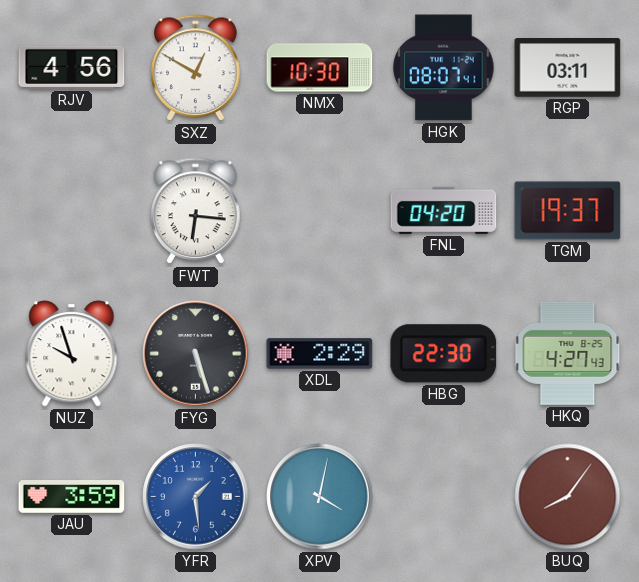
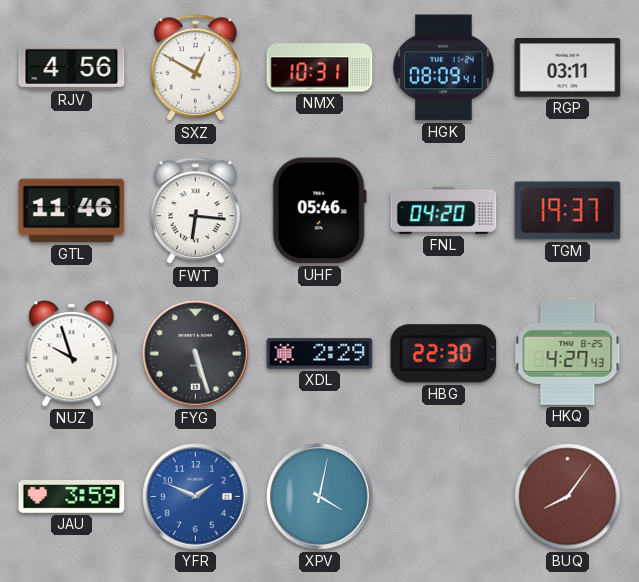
NMX: 10:30 -> 10:31
HGK: 08:07 -> 08:09
GTL: none -> 11:46
UHF: none -> 05:46
YFR: 1:29 -> 1:49
